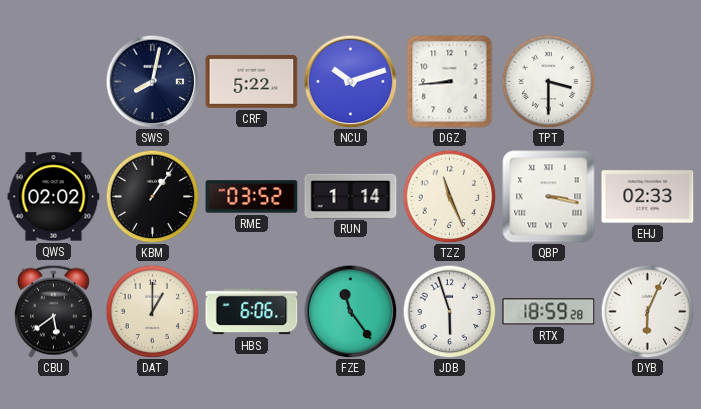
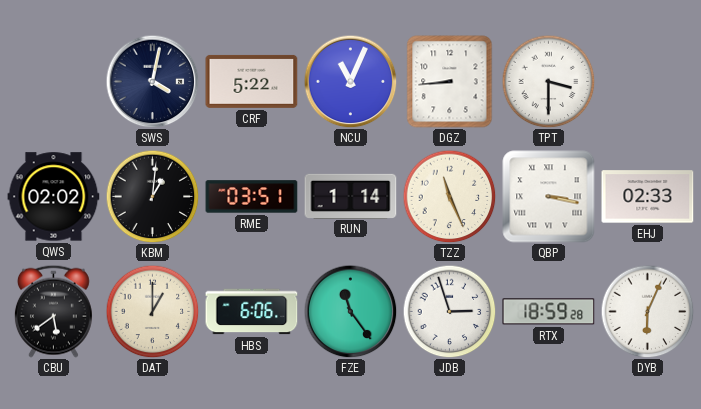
SWS: 8:02 -> 4:02
NCU: 10:12 -> 11:04
KBM: 1:06 -> 1:01
RME: 03:52 -> 03:51
JDB: 5:57 -> 2:57
